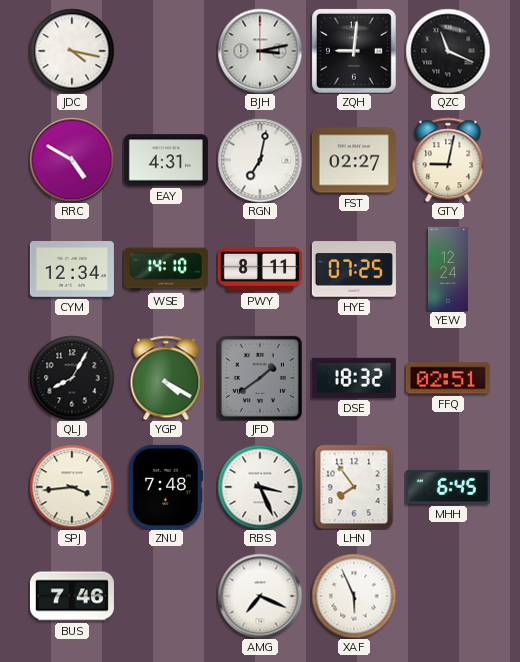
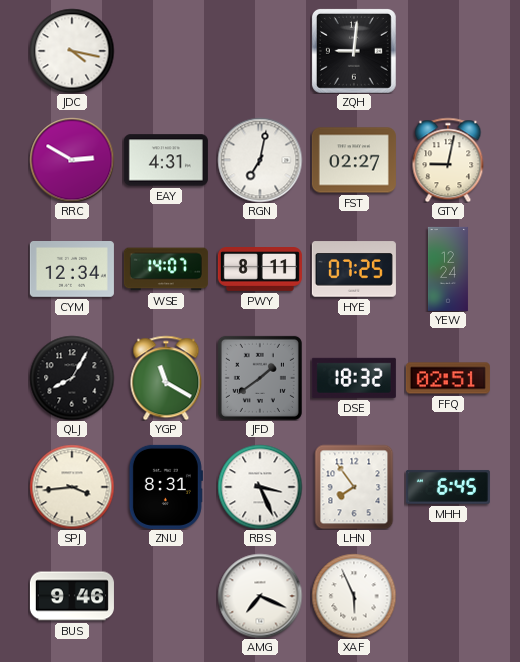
BJH: 3:13 -> none
QZC: 11:19 -> none
RRC: 4:50 -> 2:50
WSE: 14:10 -> 14:07
YGP: 4:20 -> 11:20
ZNU: 7:48 -> 8:31
BUS: 7:46 -> 9:46
